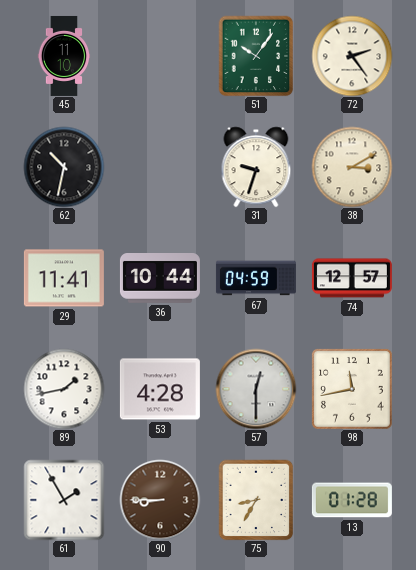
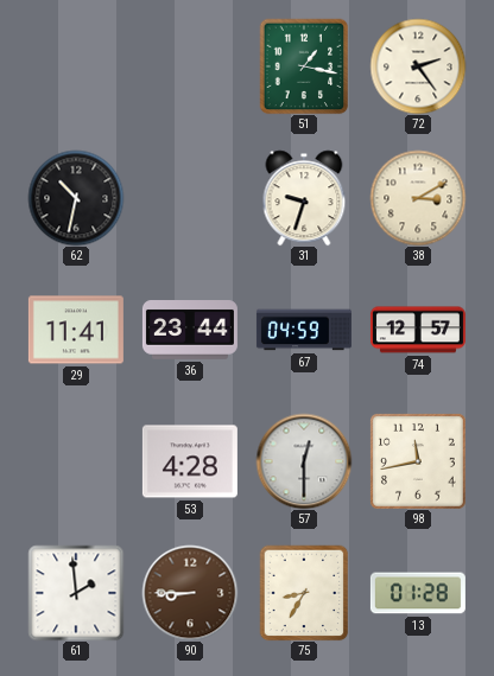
45: 11:10 -> none
51: 10:06 -> 1:17
36: 10:44 -> 23:44
89: 1:43 -> none
61: 1:55 -> 1:59
